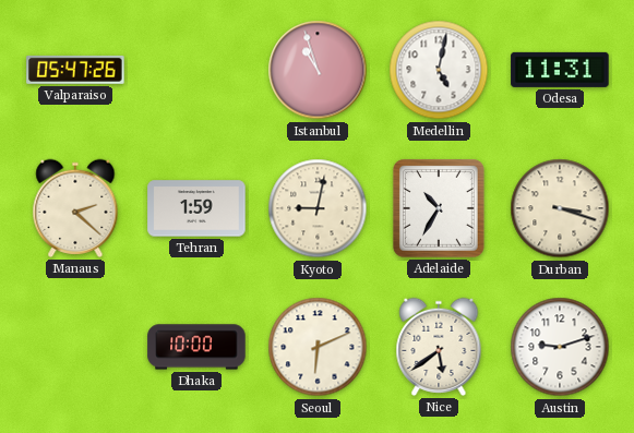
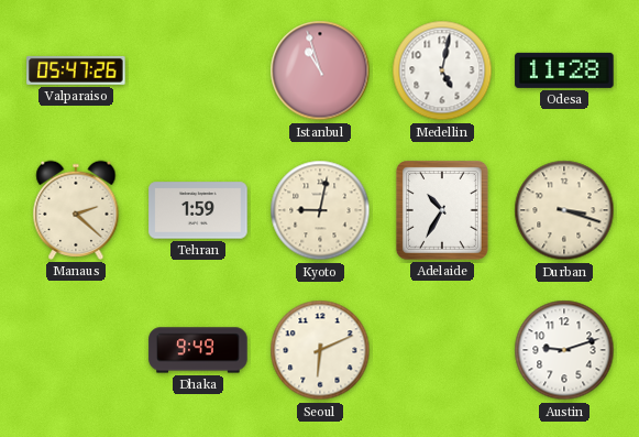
Odesa: 11:31 -> 11:28
Dhaka: 10:00 -> 9:49
Nice: 5:39 -> none
